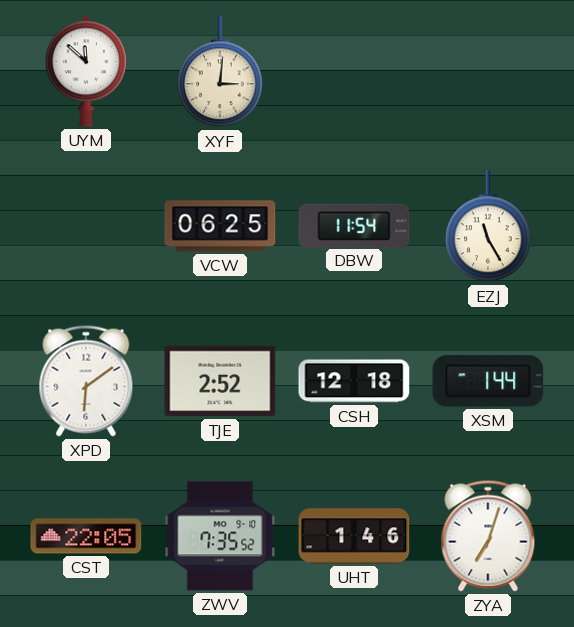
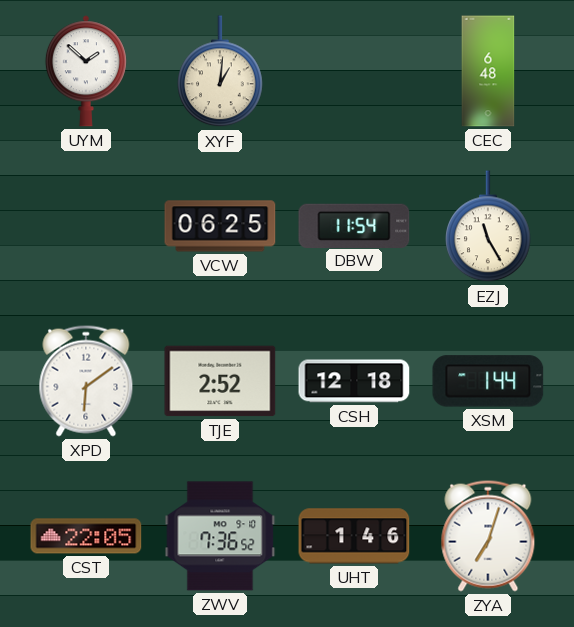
UYM: 11:52 -> 1:52
XYF: 3:01 -> 1:01
CEC: none -> 6:48
ZWV: 7:35 -> 7:36
